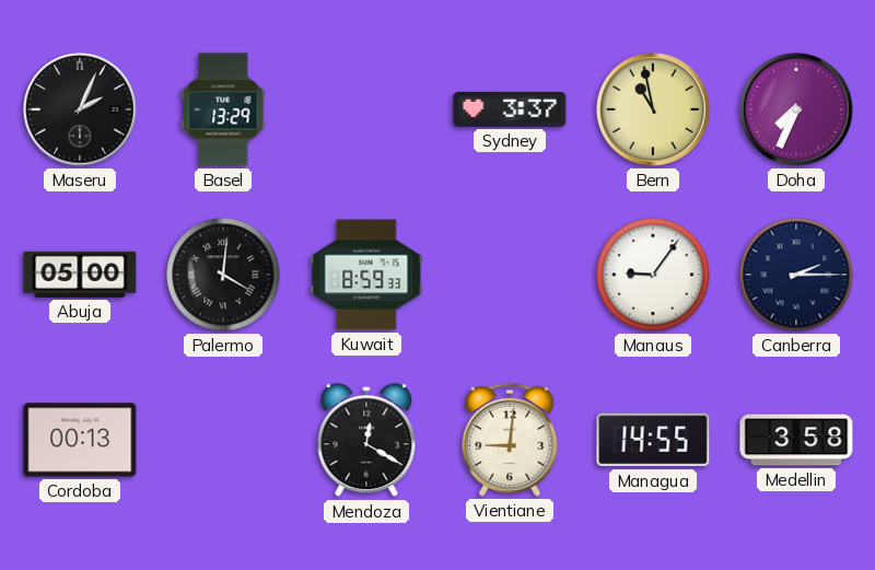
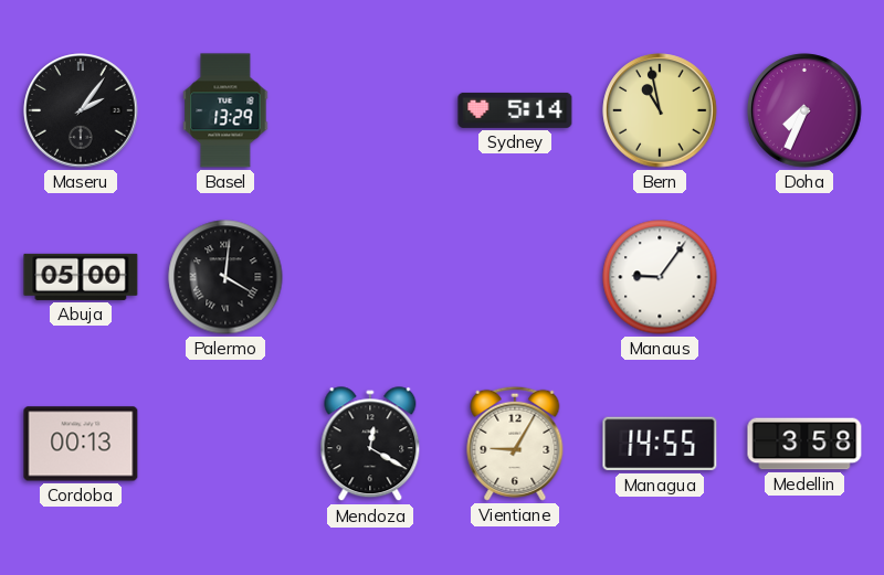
Maseru: 2:04 -> 2:06
Sydney: 3:37 -> 5:14
Kuwait: 8:59 -> none
Canberra: 2:15 -> none
Vientiane: 9:01 -> 9:05
